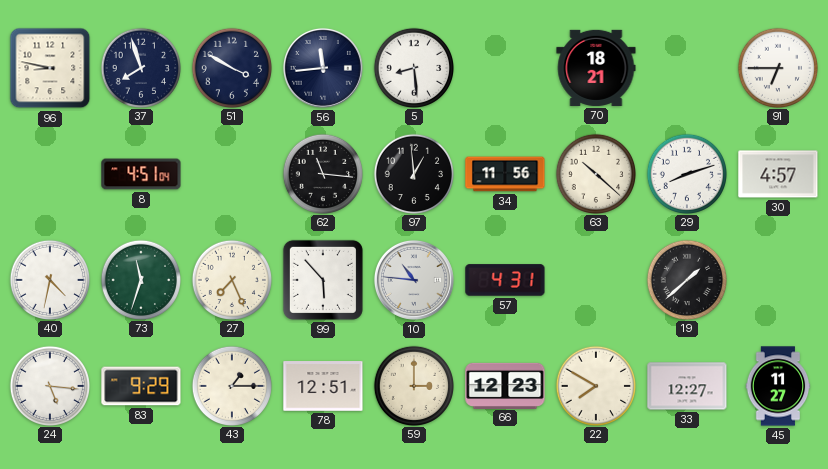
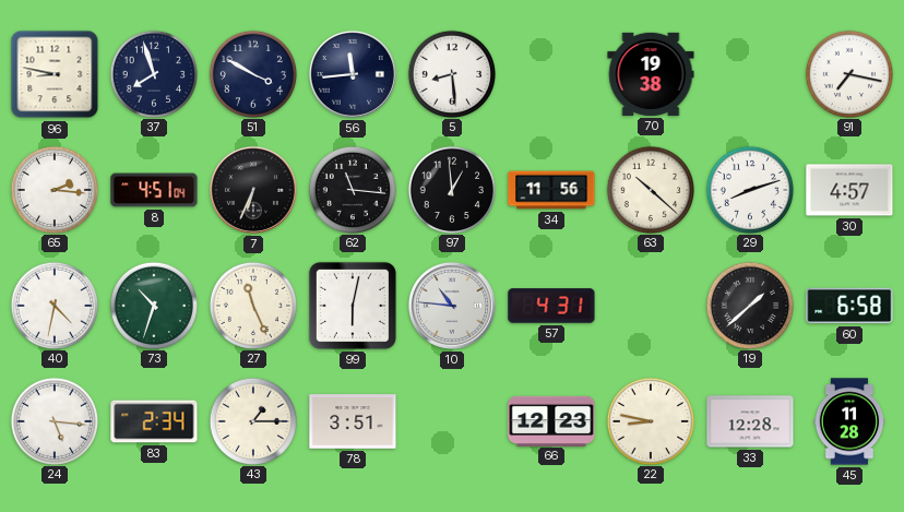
70: 18:21 -> 19:38
91: 6:45 -> 7:17
65: none -> 2:16
7: none -> 6:34
73: 11:33 -> 10:33
27: 7:26 -> 11:26
99: 5:53 -> 6:02
60: none -> 6:58
83: 9:29 -> 2:34
78: 12:51 -> 3:51
59: 3:00 -> none
22: 7:50 -> 8:47
33: 12:27 -> 12:28
45: 11:27 -> 11:28
